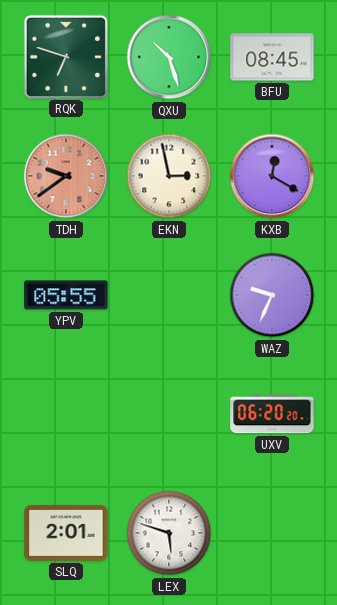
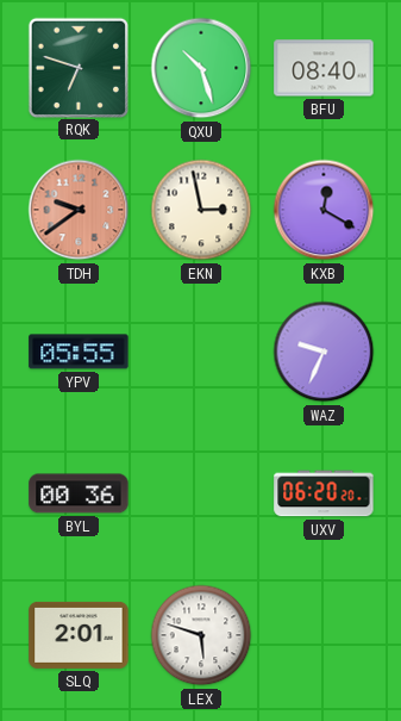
BFU: 08:45 -> 08:40
BYL: none -> 00:36
